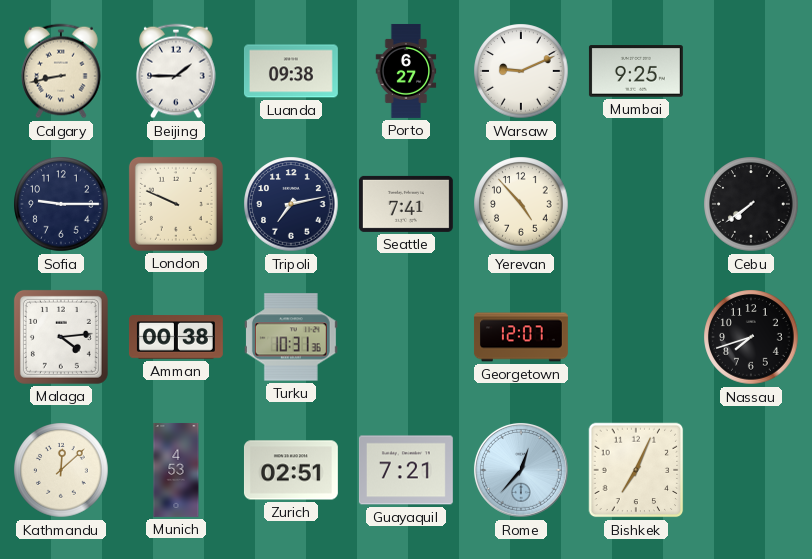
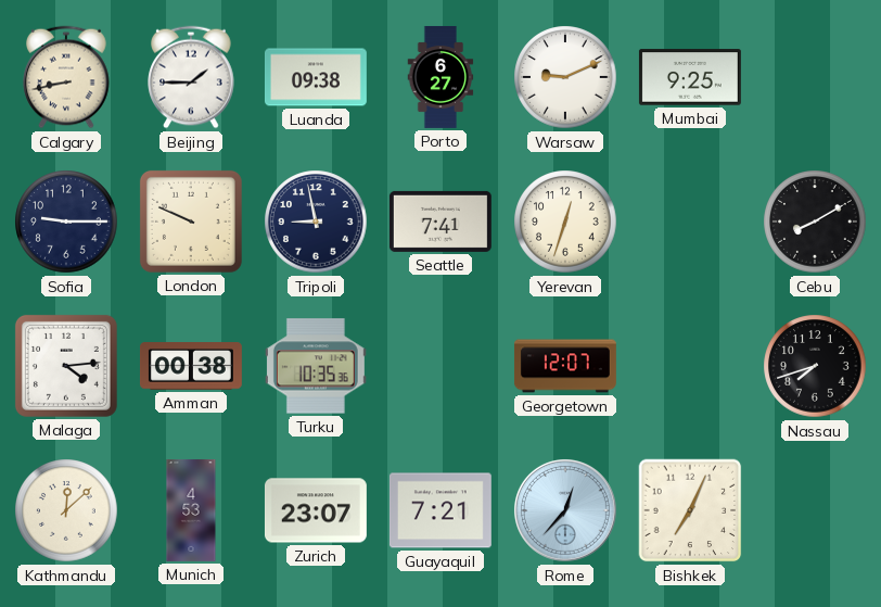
Tripoli: 7:13 -> 8:58
Yerevan: 4:53 -> 12:33
Cebu: 7:39 -> 8:10
Turku: 10:31 -> 10:35
Zurich: 02:51 -> 23:07
